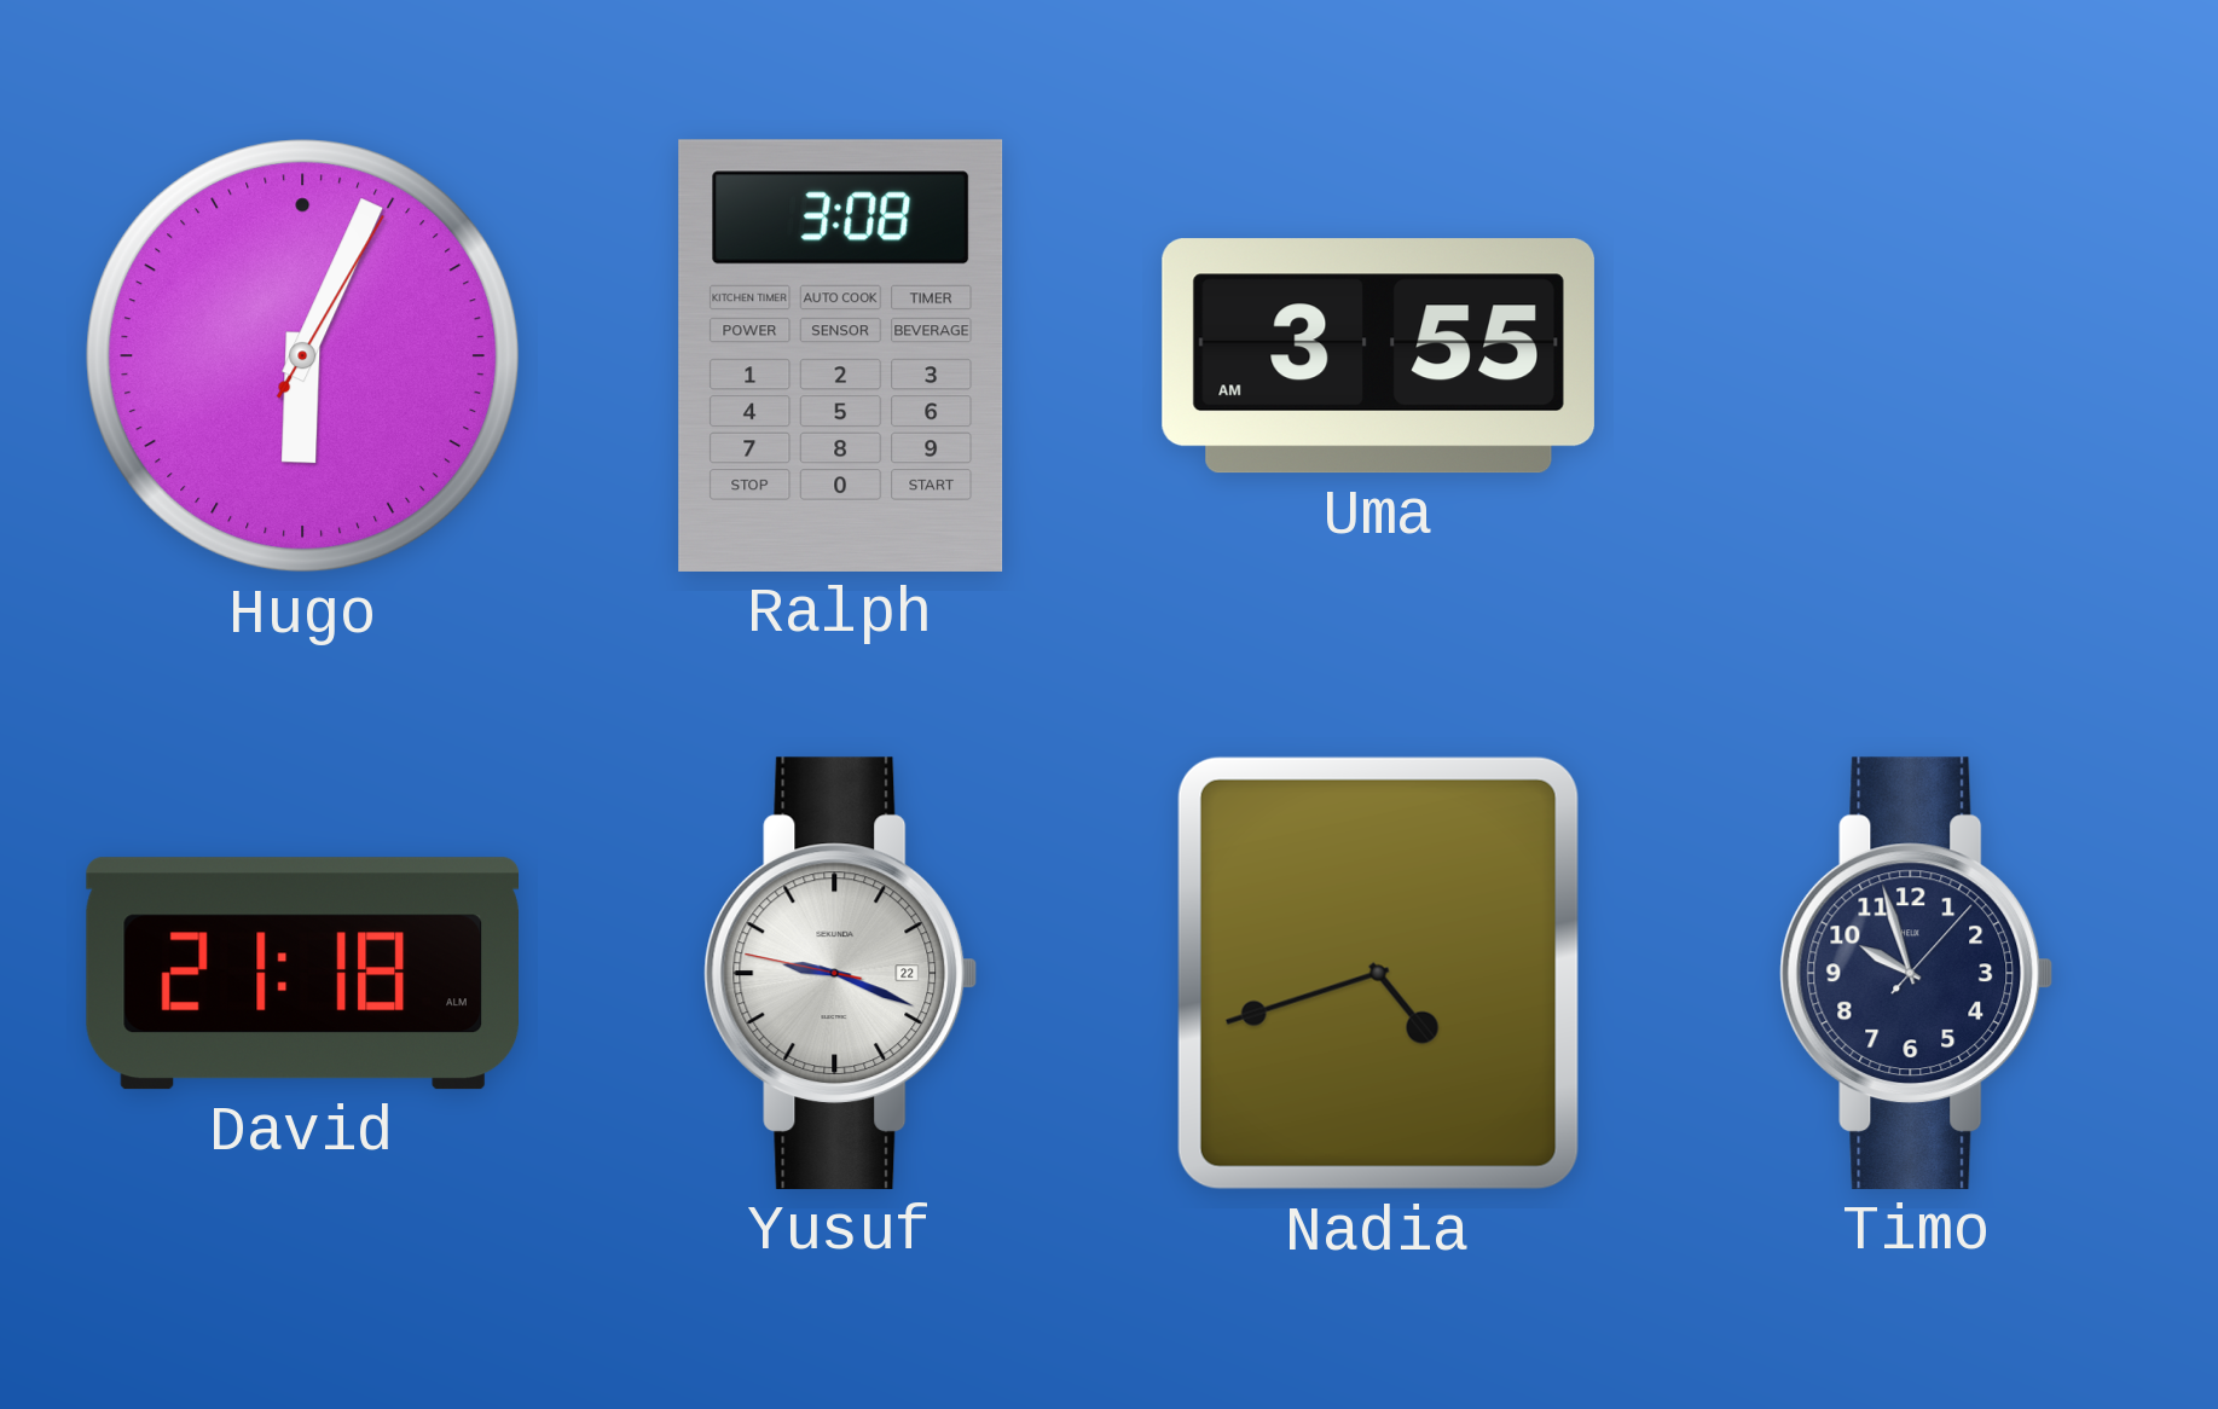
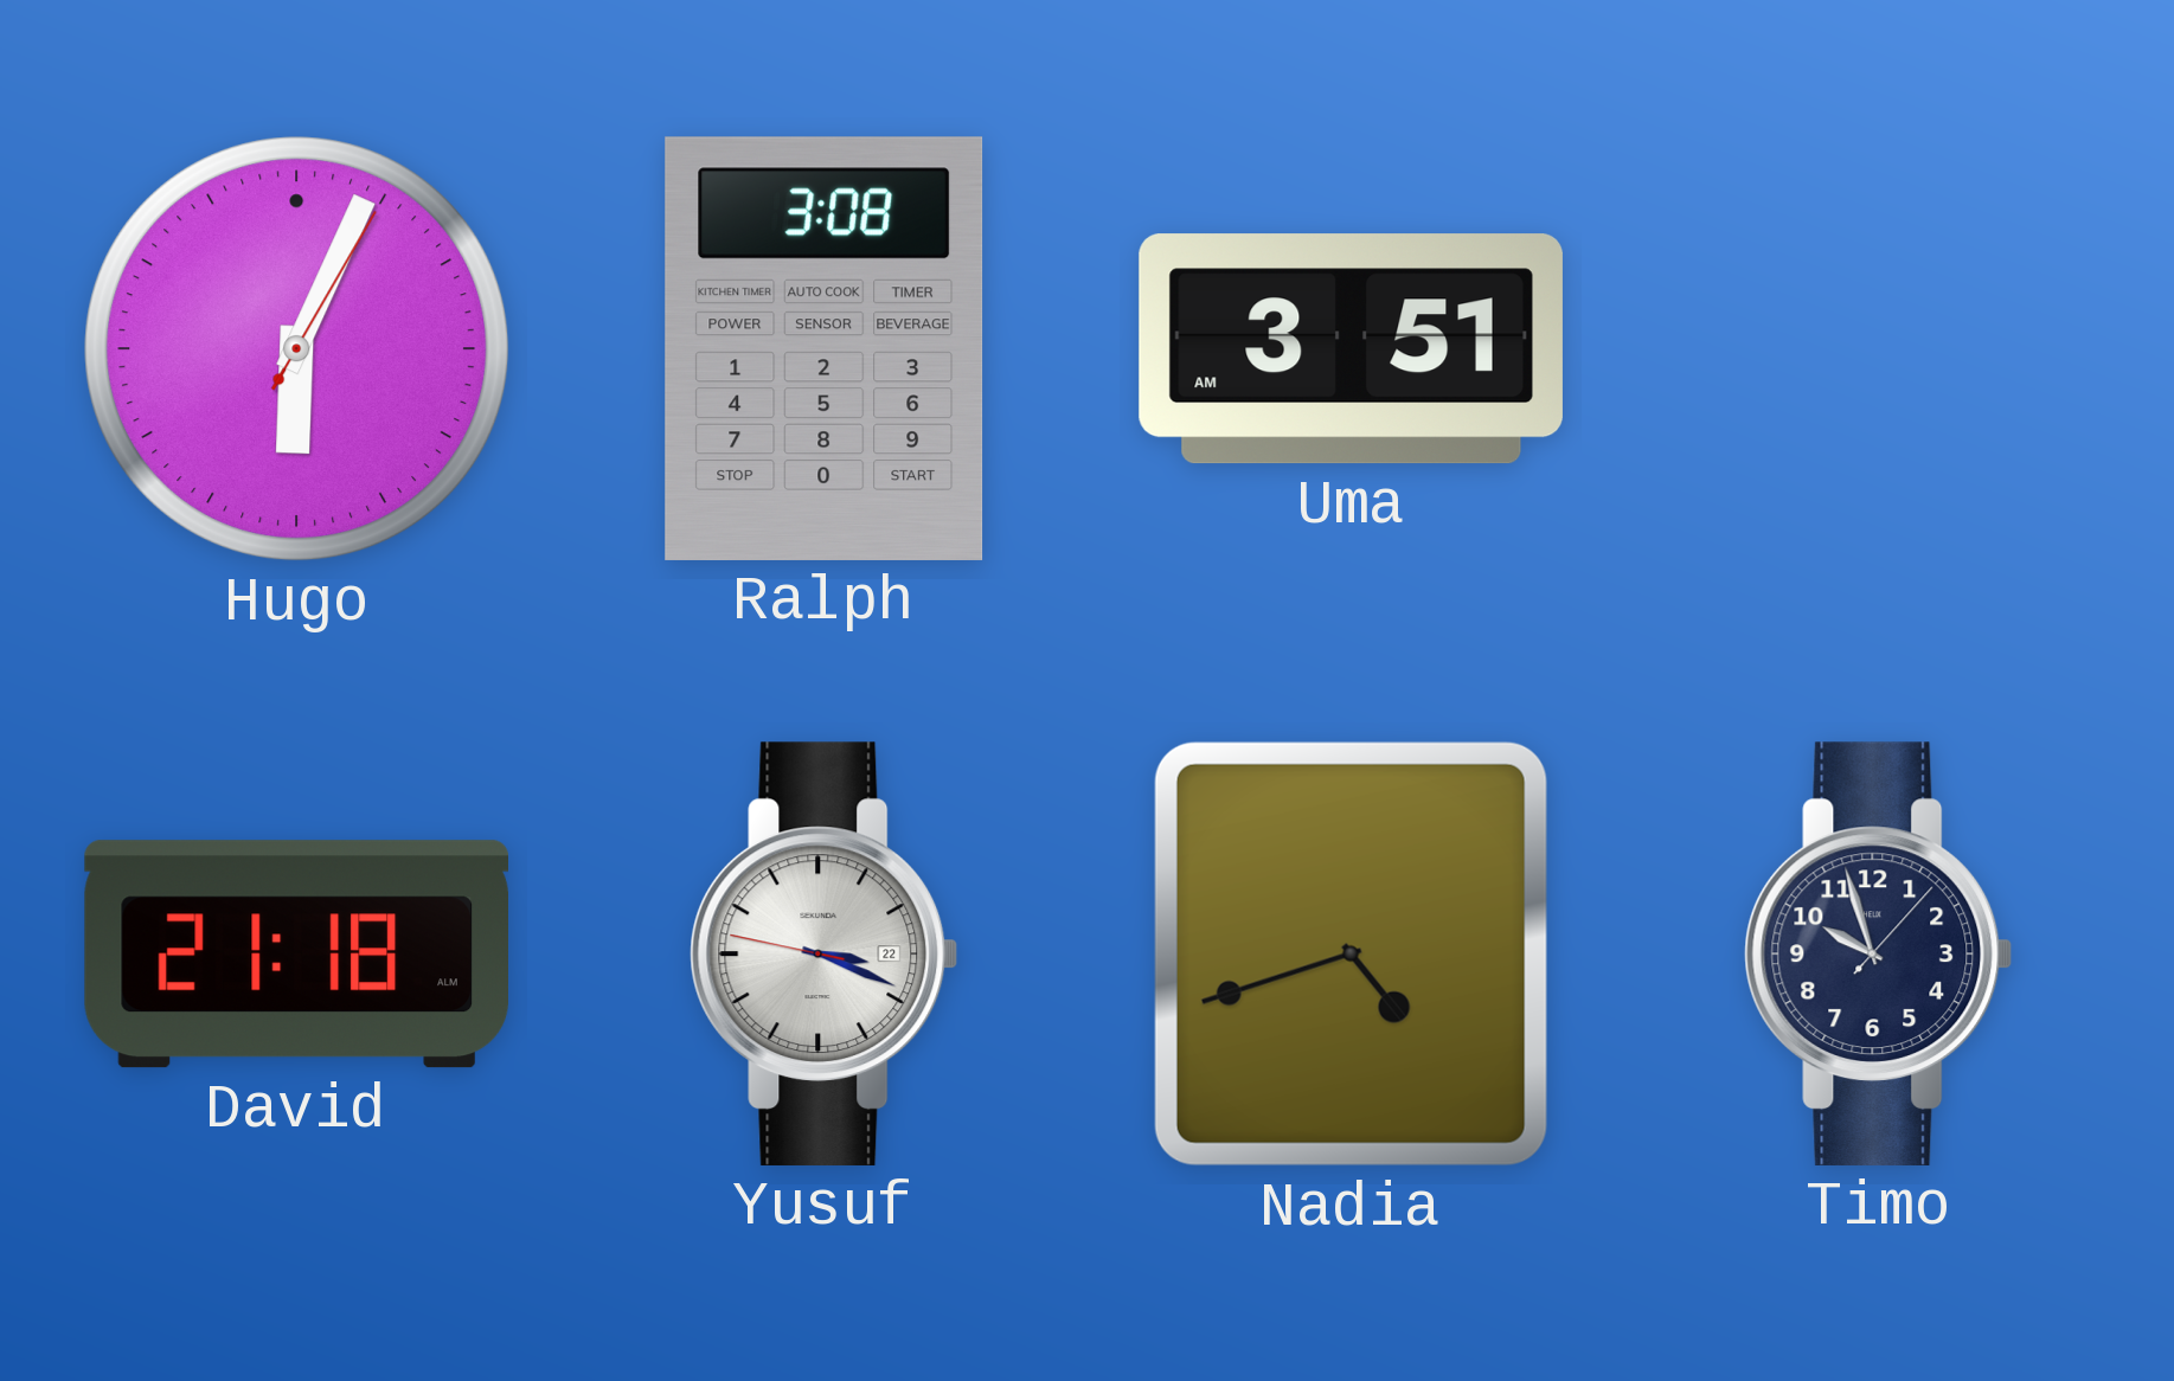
Uma: 3:55 -> 3:51
Yusuf: 9:18 -> 3:18
